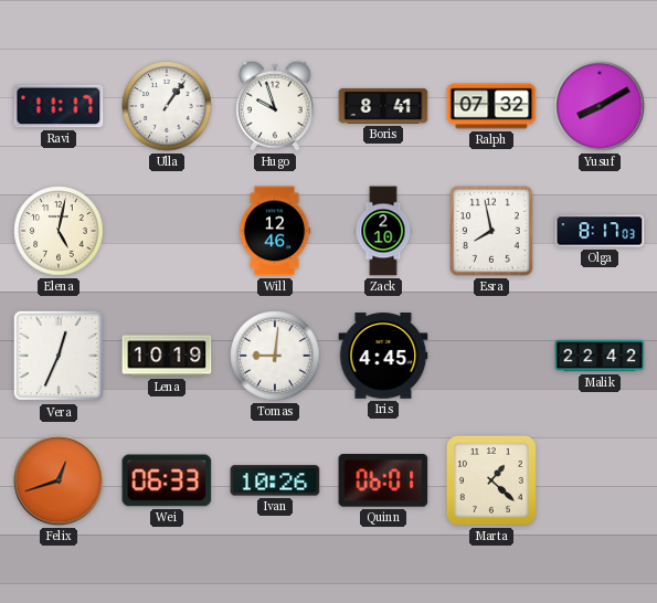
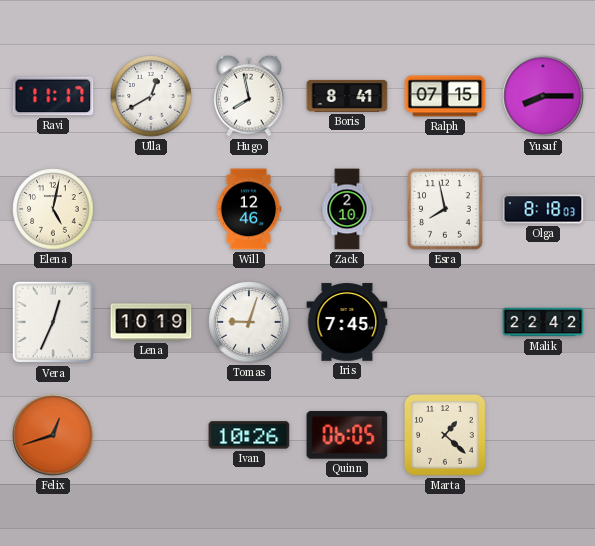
Ulla: 1:06 -> 12:40
Hugo: 9:57 -> 7:58
Ralph: 07:32 -> 07:15
Yusuf: 8:10 -> 8:15
Olga: 8:17 -> 8:18
Tomas: 9:01 -> 9:03
Iris: 4:45 -> 7:45
Wei: 06:33 -> none
Quinn: 06:01 -> 06:05
